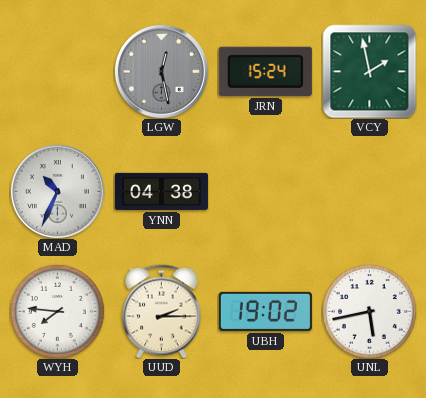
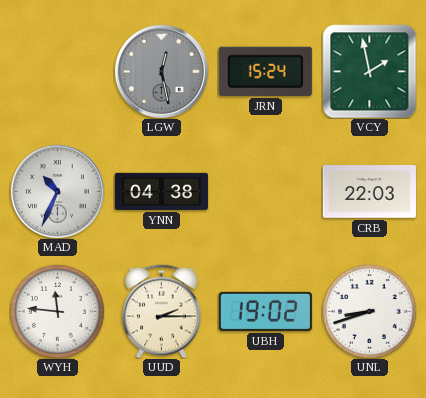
CRB: none -> 22:03
WYH: 7:46 -> 11:46
UNL: 5:43 -> 8:42
